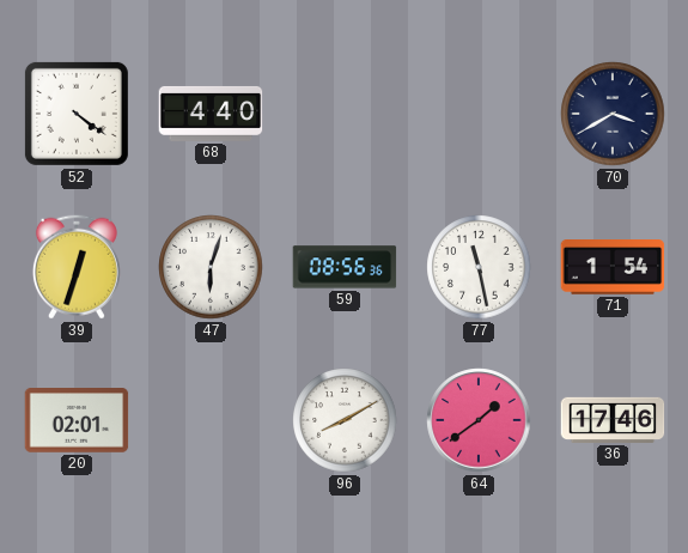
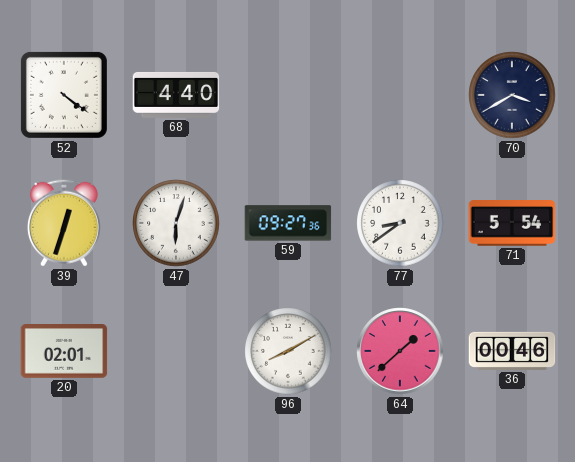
59: 08:56 -> 09:27
77: 11:28 -> 8:39
71: 1:54 -> 5:54
64: 1:39 -> 1:38
36: 17:46 -> 00:46
